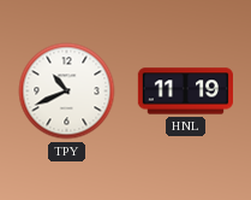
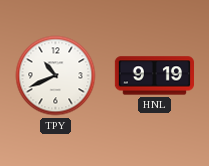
HNL: 11:19 -> 9:19
